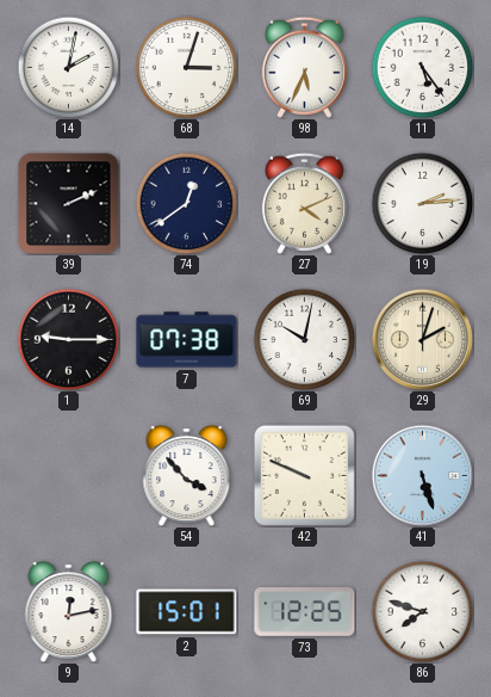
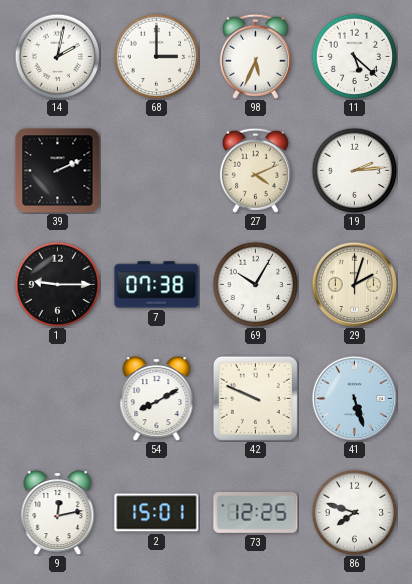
68: 3:03 -> 3:00
11: 5:24 -> 5:22
74: 12:39 -> none
69: 10:02 -> 10:05
54: 3:53 -> 8:10
